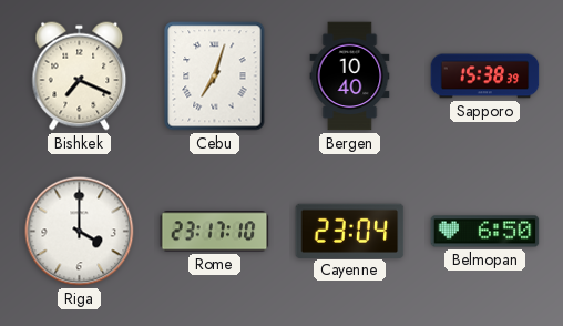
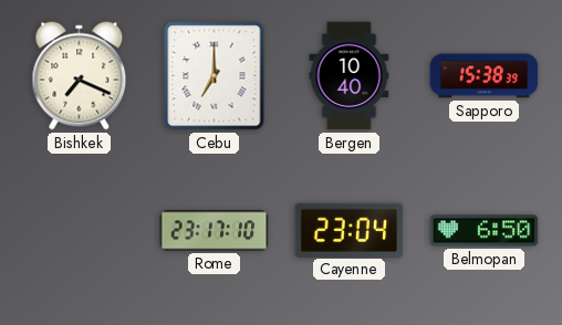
Cebu: 7:03 -> 7:00
Riga: 4:00 -> none
